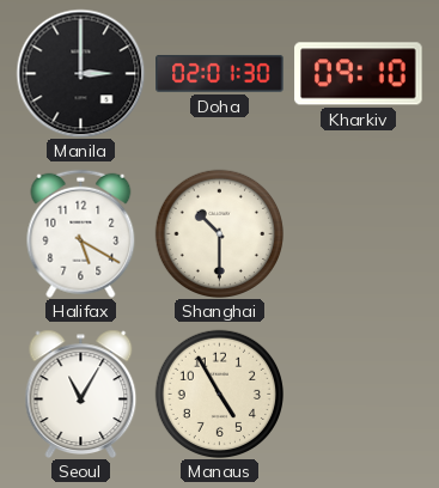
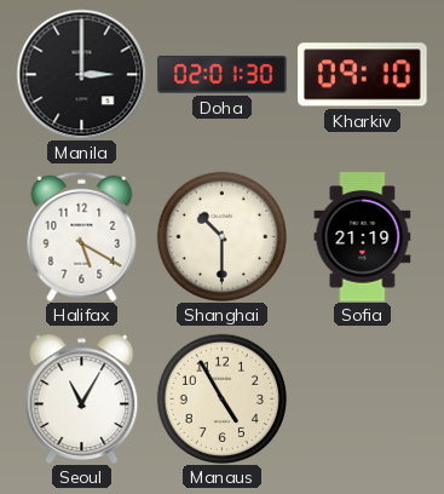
Sofia: none -> 21:19
